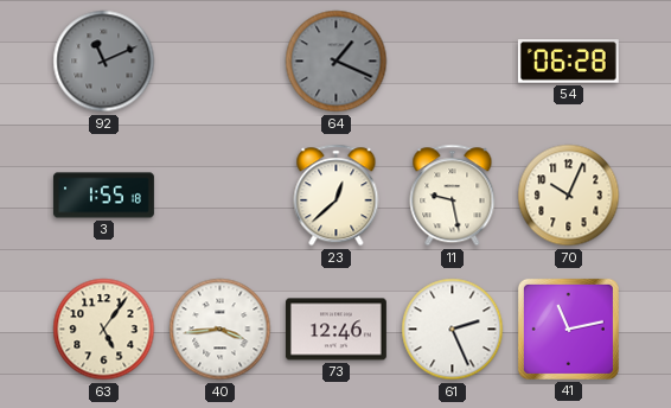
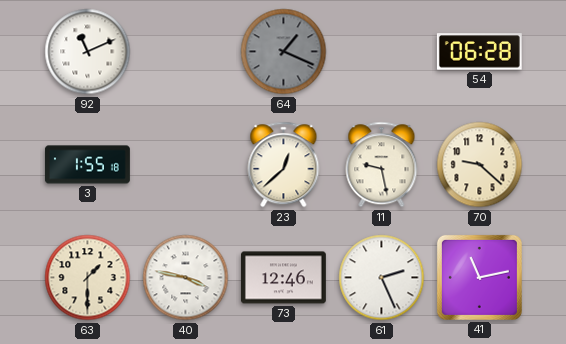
92 dial: grey -> white
70: 10:04 -> 9:22
63: 5:06 -> 1:30
40: 3:44 -> 3:47
